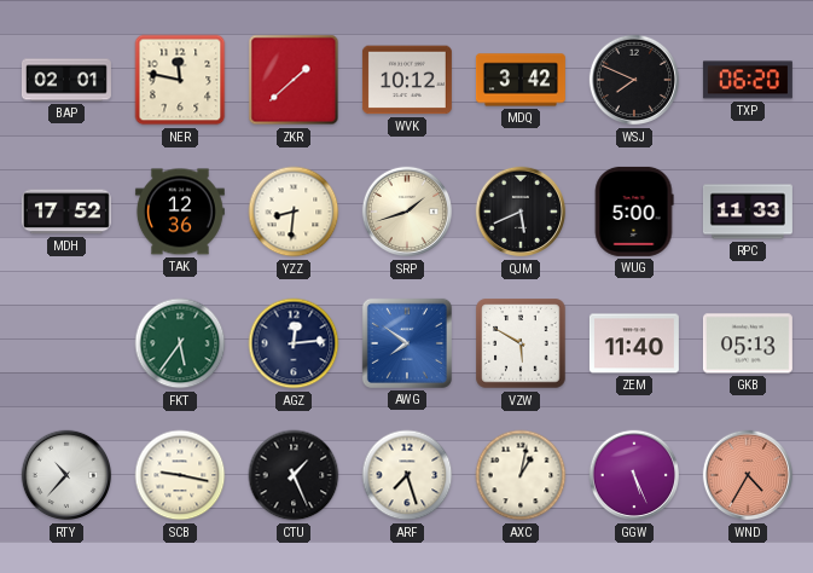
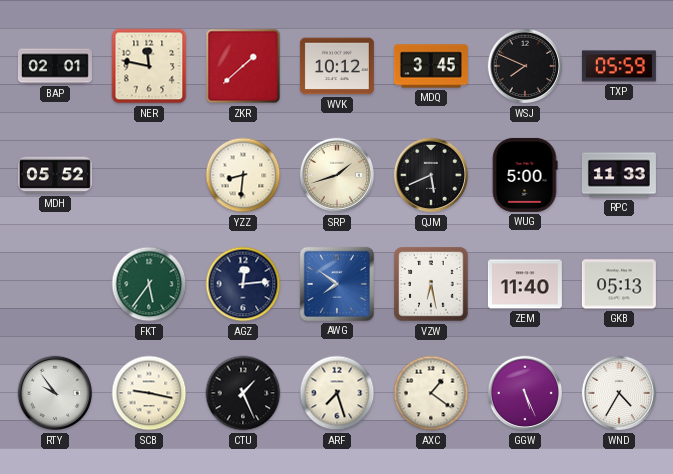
MDQ: 3:42 -> 3:45
TXP: 06:20 -> 05:59
MDH: 17:52 -> 05:52
TAK: 12:36 -> none
VZW: 5:50 -> 6:28
RTY: 10:37 -> 9:54
AXC: 1:02 -> 1:21
WND dial: salmon -> white
